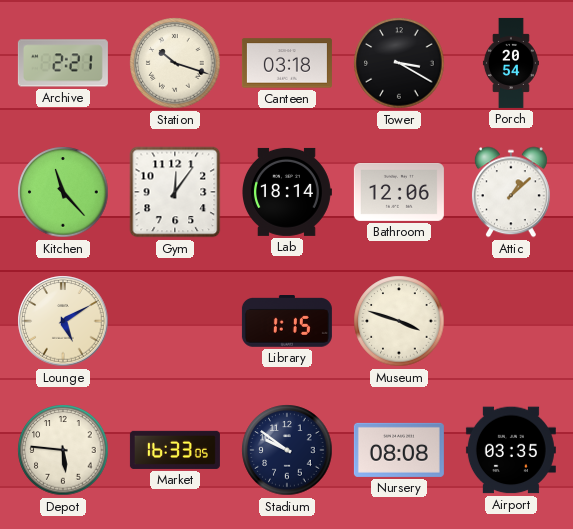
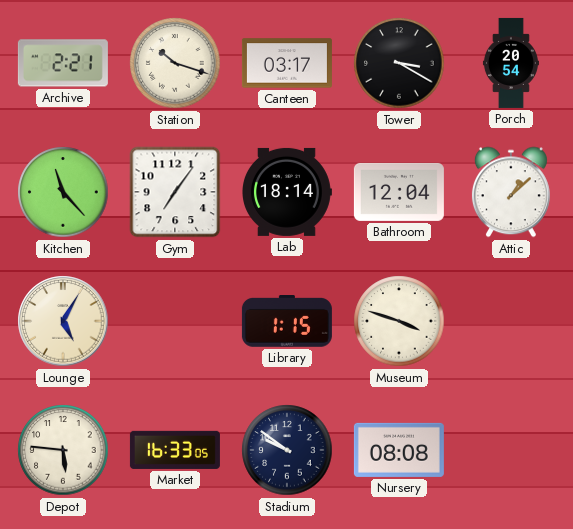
Canteen: 03:18 -> 03:17
Gym: 12:06 -> 7:06
Bathroom: 12:06 -> 12:04
Lounge: 5:10 -> 5:05
Airport: 03:35 -> none
